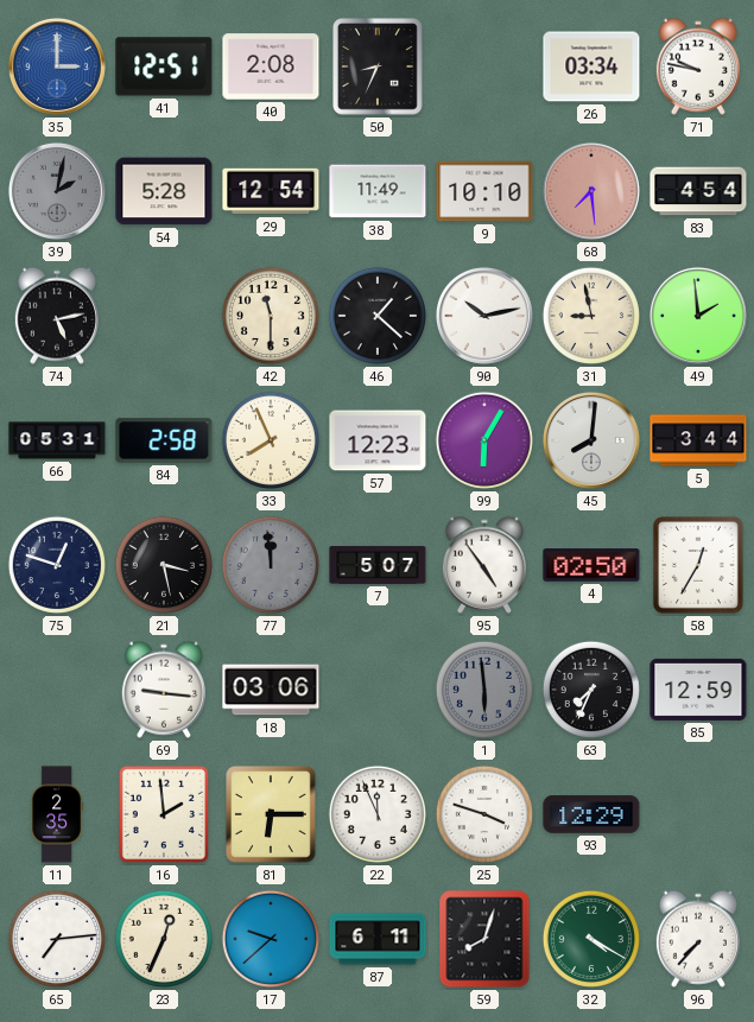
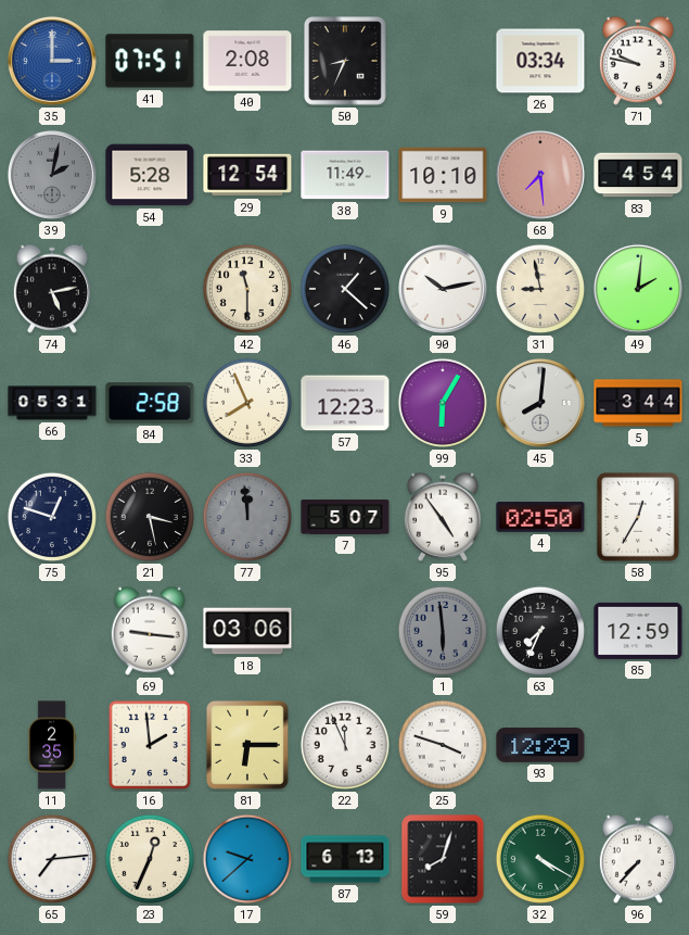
41: 12:51 -> 07:51
49: 1:59 -> 2:01
87: 6:11 -> 6:13
